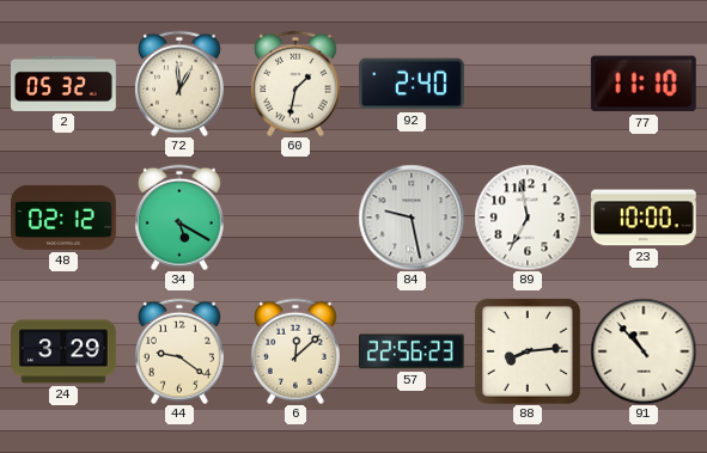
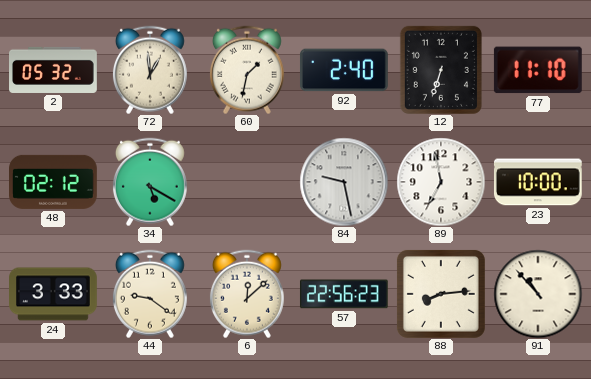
12: none -> 6:33
24: 3:29 -> 3:33
